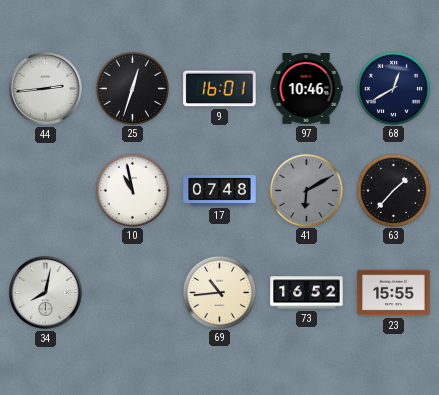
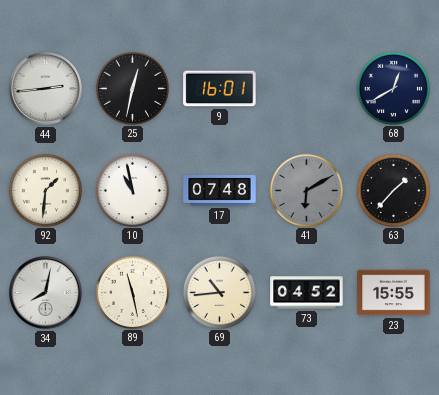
25: 12:33 -> 12:32
97: 10:46 -> none
92: none -> 1:31
89: none -> 11:28
73: 16:52 -> 04:52
